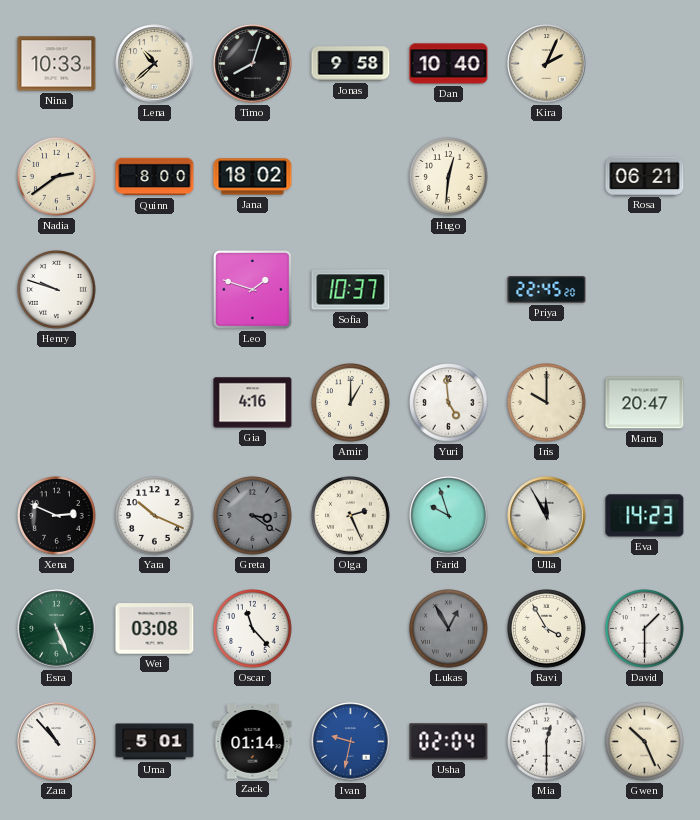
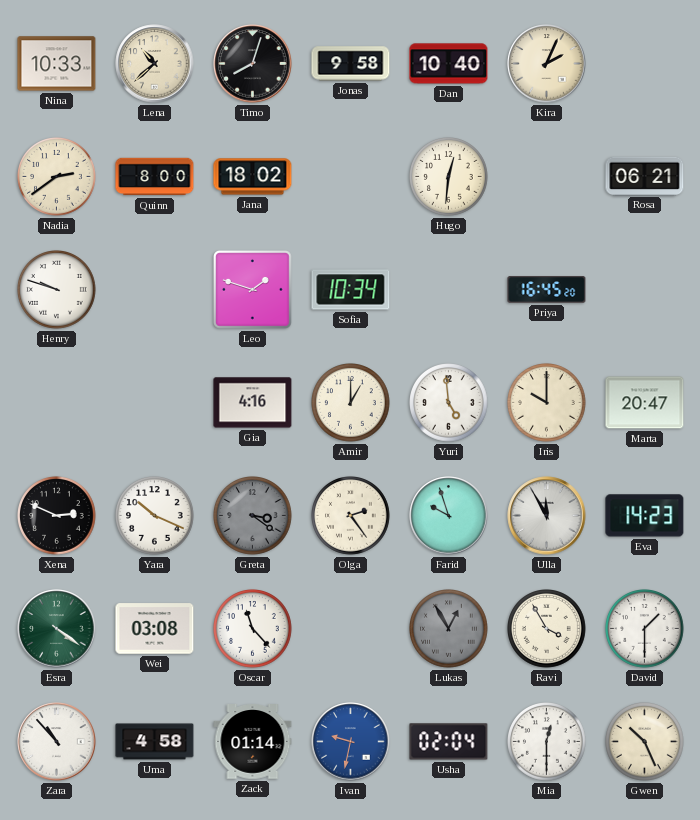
Sofia: 10:37 -> 10:34
Priya: 22:45 -> 16:45
Olga: 2:26 -> 2:24
Esra: 5:26 -> 4:21
Uma: 5:01 -> 4:58
